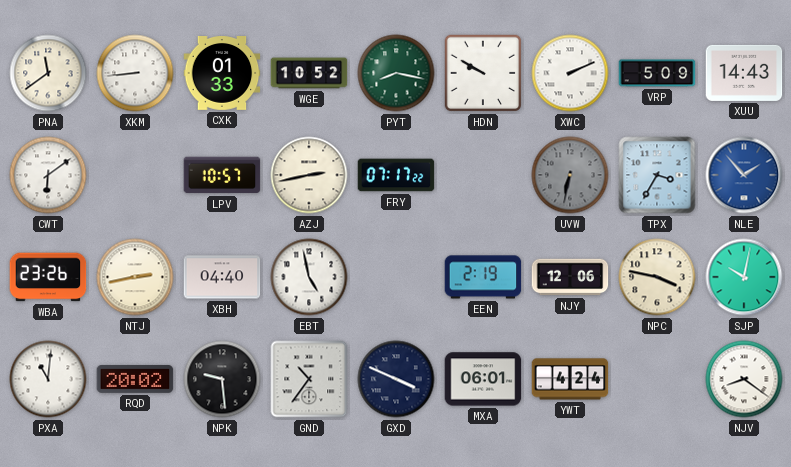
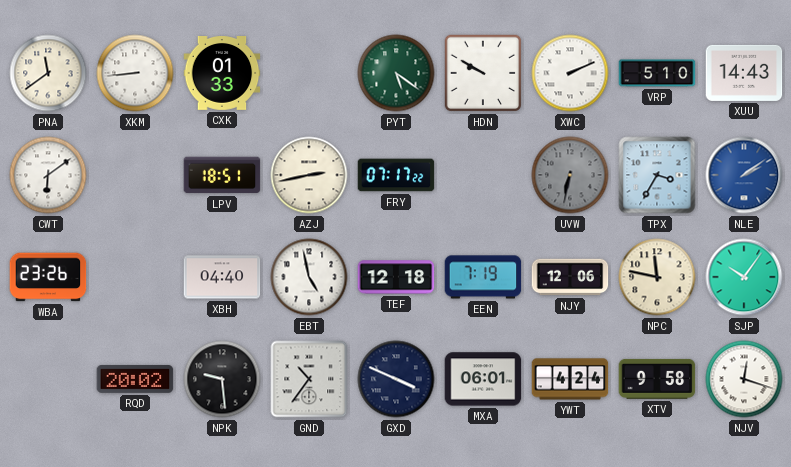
WGE: 10:52 -> none
PYT: 8:17 -> 5:21
VRP: 5:09 -> 5:10
LPV: 10:57 -> 18:51
NLE: 1:53 -> 2:09
NTJ: 2:43 -> none
TEF: none -> 12:18
EEN: 2:19 -> 7:19
NPC: 3:47 -> 11:47
SJP: 10:02 -> 10:06
PXA: 11:01 -> none
XTV: none -> 9:58
NJV: 8:21 -> 12:18
